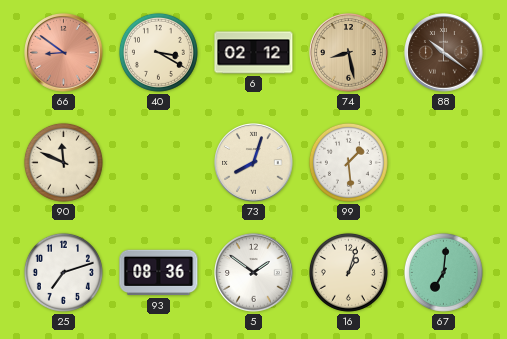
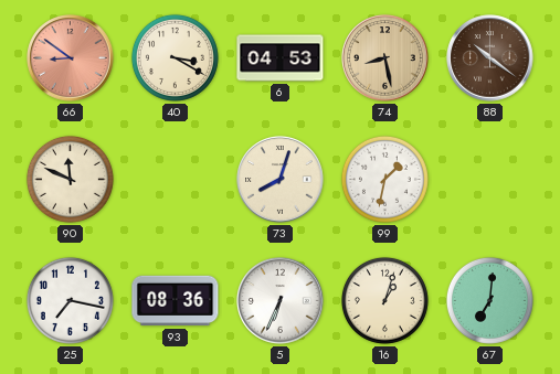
6: 02:12 -> 04:53
99: 1:29 -> 1:32
25: 7:12 -> 7:17
5: 1:51 -> 6:34
